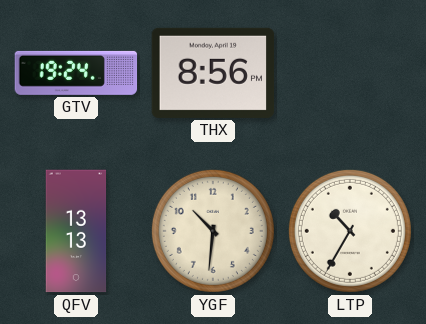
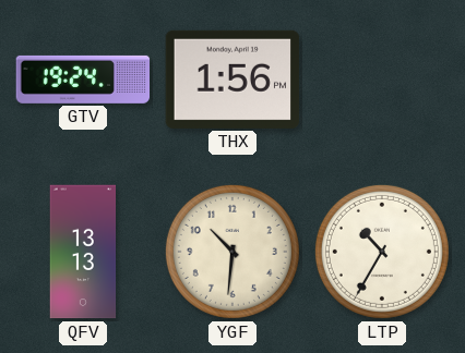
THX: 8:56 -> 1:56
